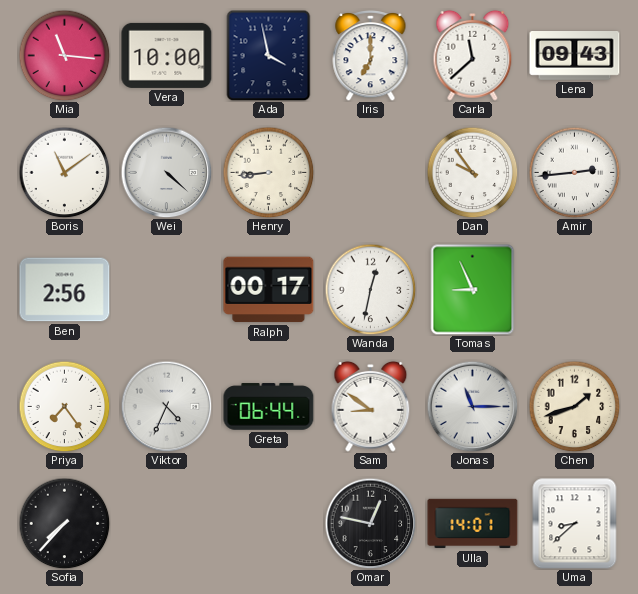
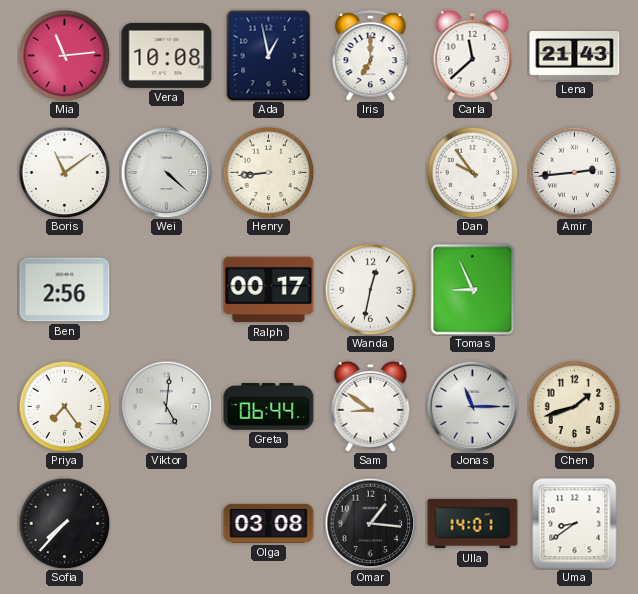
Mia: 11:16 -> 11:14
Vera: 10:00 -> 10:08
Ada: 3:58 -> 12:58
Lena: 09:43 -> 21:43
Viktor: 4:34 -> 5:01
Olga: none -> 03:08
Omar: 12:47 -> 1:16
Uma: 8:38 -> 8:39
